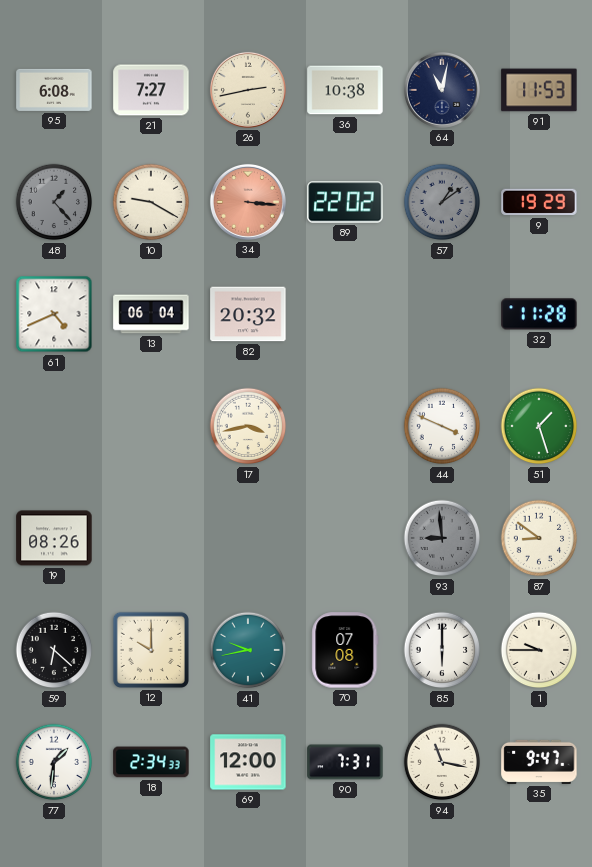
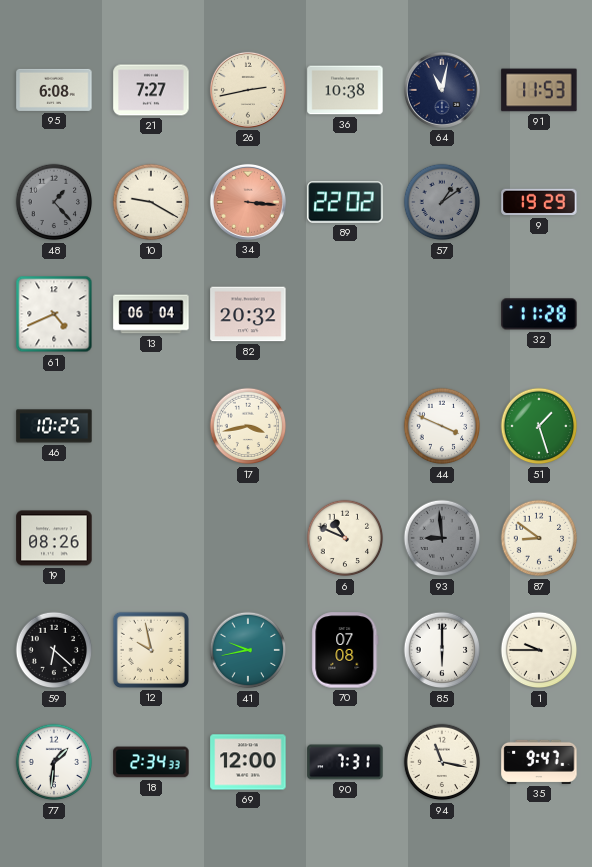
46: none -> 10:25
6: none -> 10:49
12: 10:00 -> 9:58
